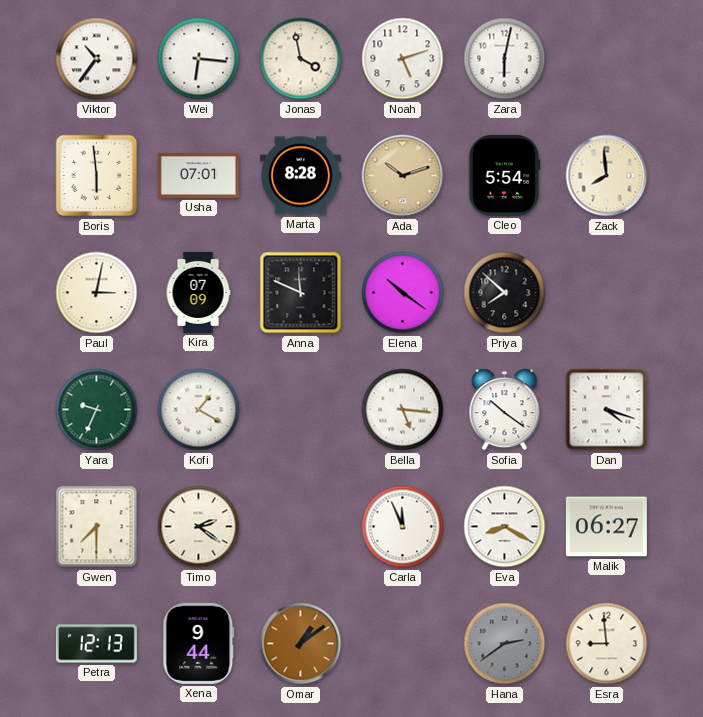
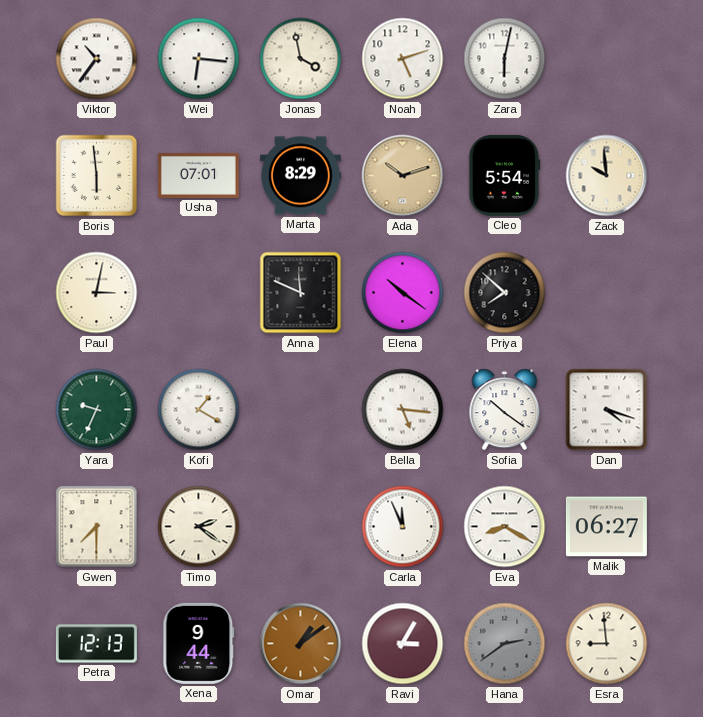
Marta: 8:28 -> 8:29
Zack: 7:59 -> 9:59
Kira: 07:09 -> none
Ravi: none -> 3:05
